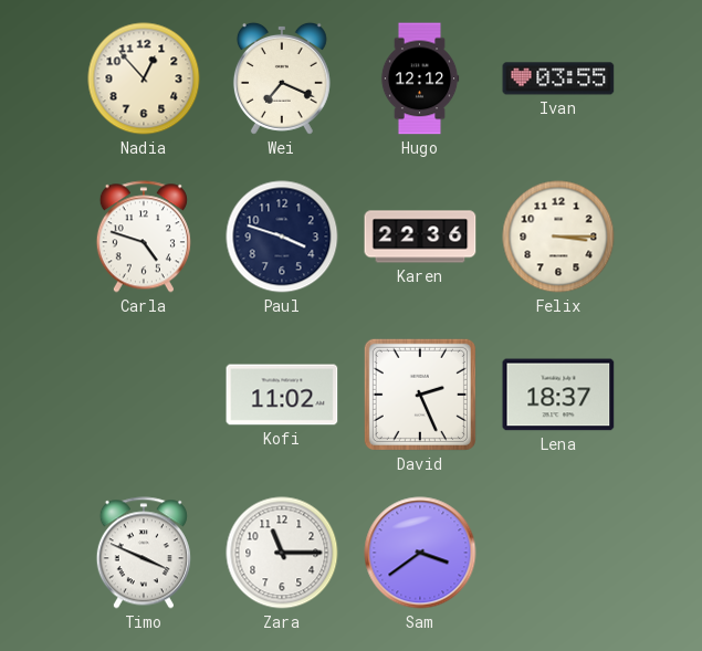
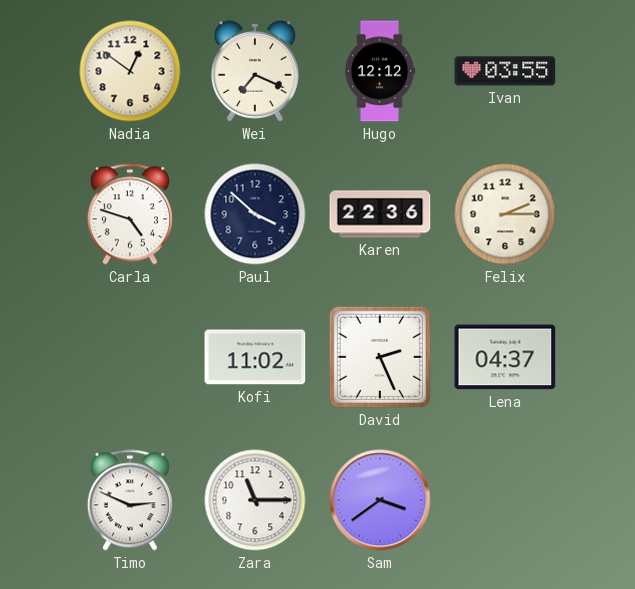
Nadia: 12:53 -> 12:51
Paul: 3:48 -> 3:52
Felix: 3:15 -> 2:15
Lena: 18:37 -> 04:37
Timo: 3:49 -> 2:49
